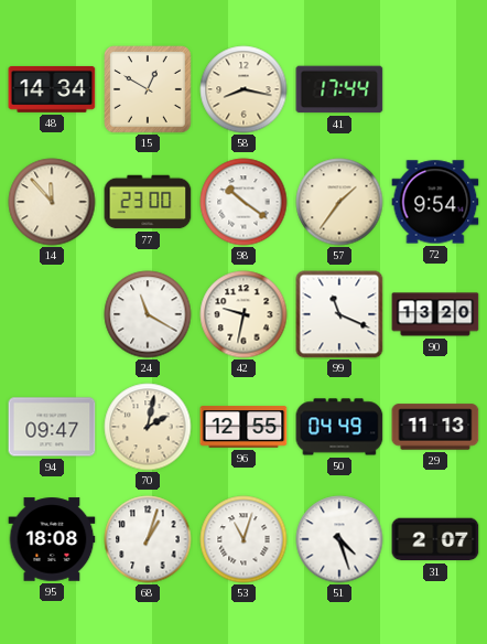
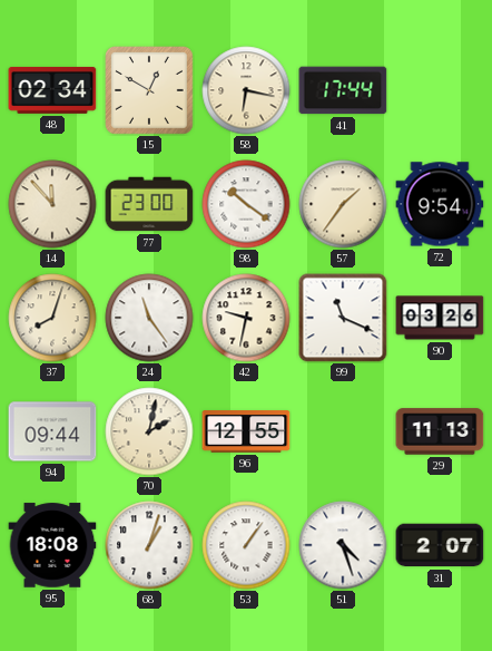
48: 14:34 -> 02:34
58: 8:17 -> 6:17
37: none -> 8:03
24: 11:20 -> 11:24
90: 13:20 -> 03:26
94: 09:47 -> 09:44
50: 04:49 -> none
53: 11:03 -> 1:06
